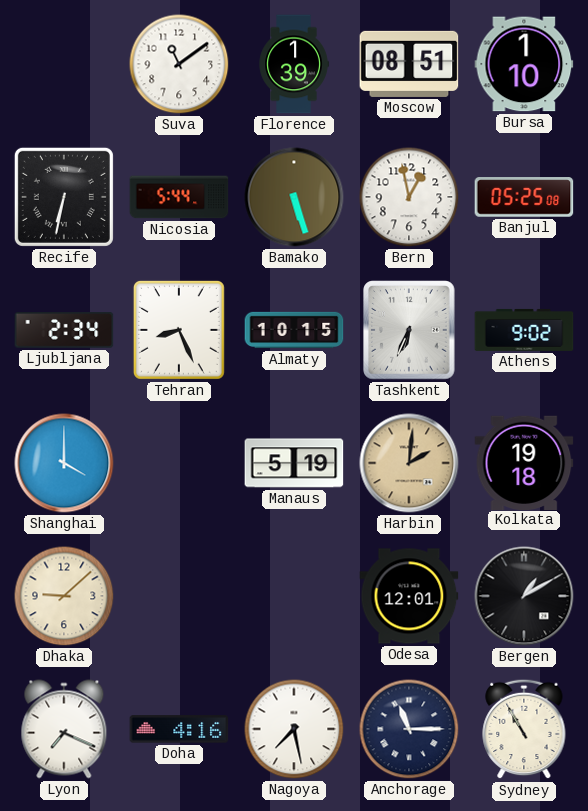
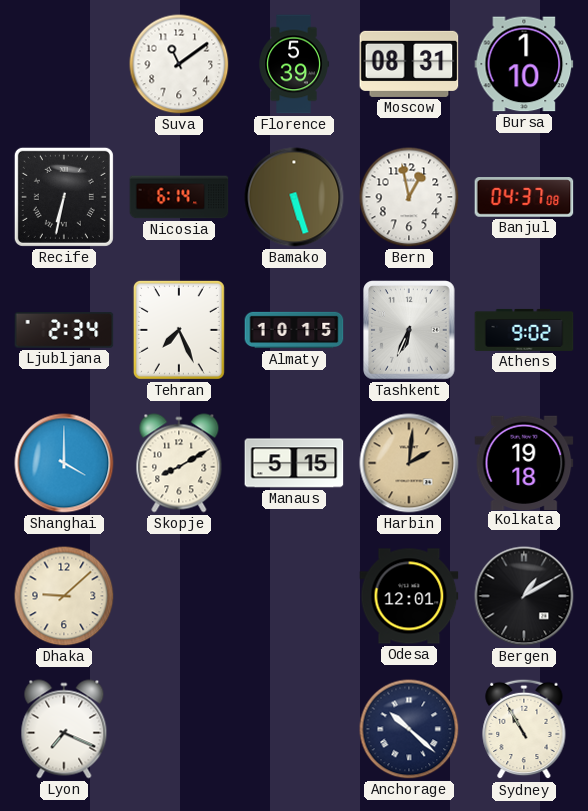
Florence: 1:39 -> 5:39
Moscow: 08:51 -> 08:31
Nicosia: 5:44 -> 6:14
Banjul: 05:25 -> 04:37
Tehran: 8:26 -> 7:26
Skopje: none -> 8:10
Manaus: 5:19 -> 5:15
Doha: 4:16 -> none
Nagoya: 7:28 -> none
Anchorage: 11:15 -> 10:22
